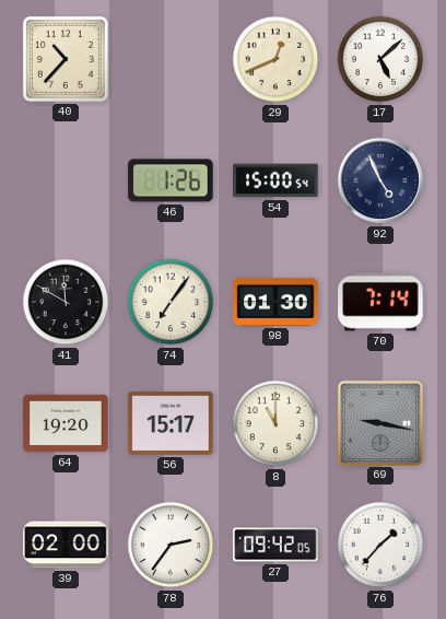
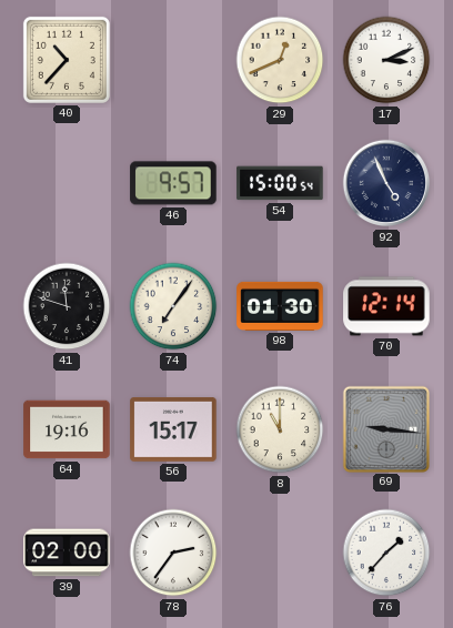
17: 5:08 -> 3:11
46: 1:26 -> 9:57
41: 11:50 -> 11:48
70: 7:14 -> 12:14
64: 19:20 -> 19:16
69: 9:17 -> 9:16
27: 09:42 -> none
